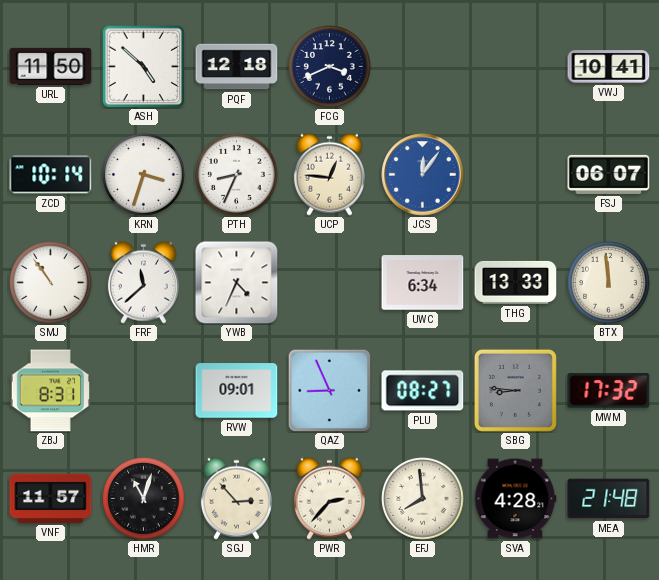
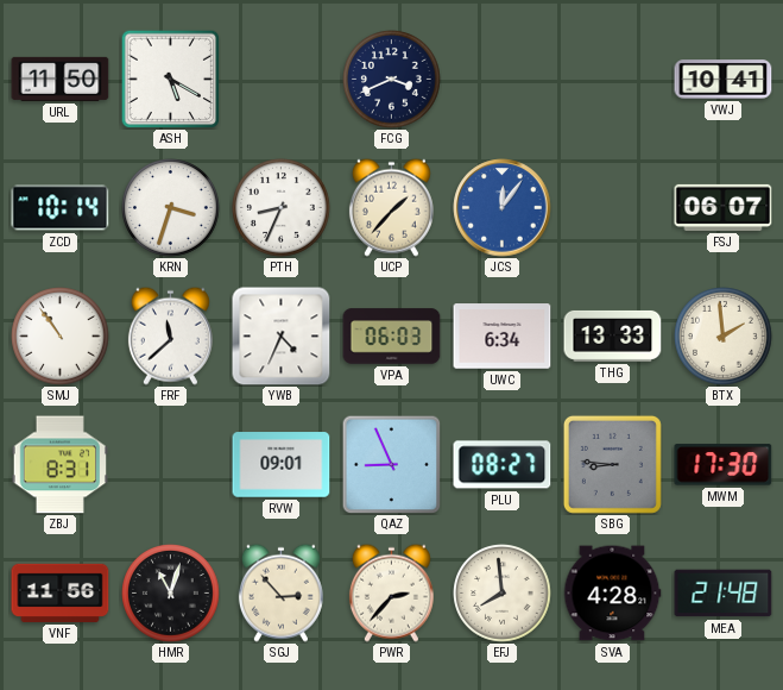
ASH: 4:52 -> 5:20
PQF: 12:18 -> none
UCP: 12:46 -> 1:37
VPA: none -> 06:03
BTX: 11:59 -> 1:59
MWM: 17:32 -> 17:30
VNF: 11:57 -> 11:56
